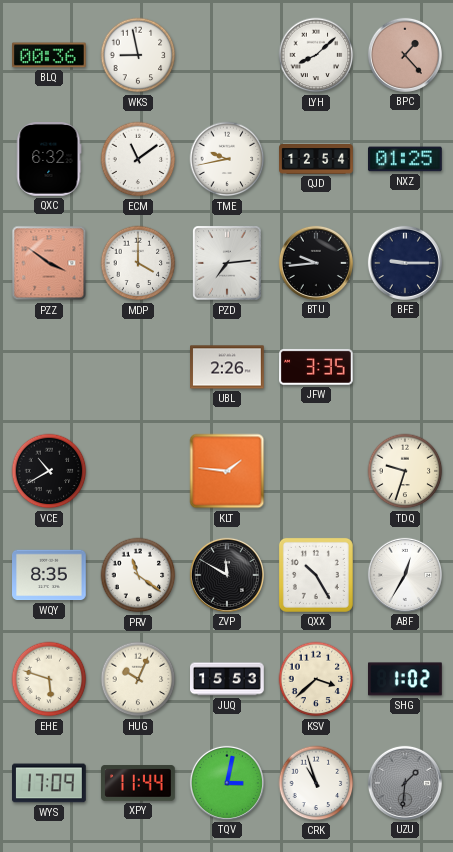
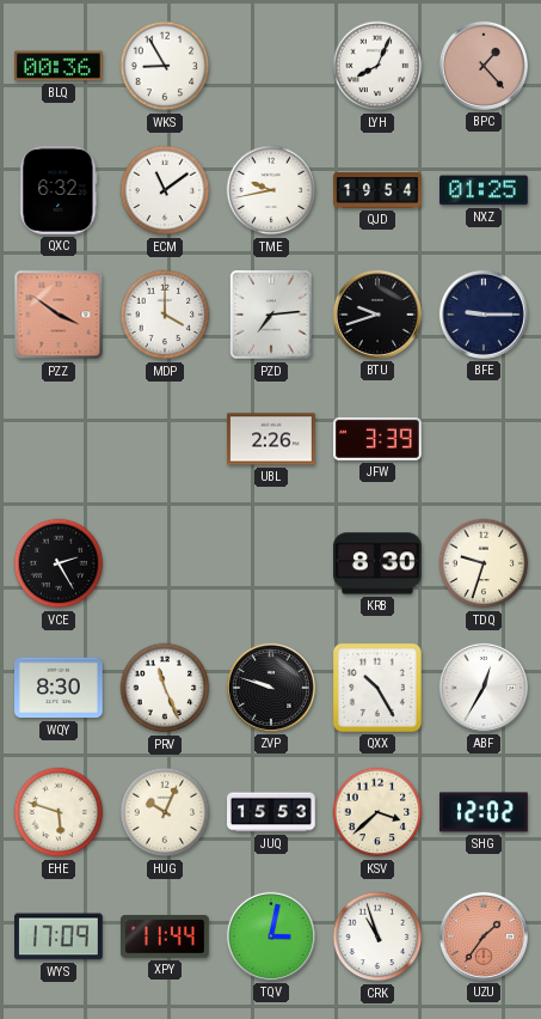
WKS: 8:58 -> 8:55
LYH: 8:08 -> 8:04
QJD: 12:54 -> 19:54
BTU: 9:44 -> 9:42
JFW: 3:35 -> 3:39
VCE: 10:40 -> 2:25
KLT: 1:46 -> none
KRB: none -> 8:30
WQY: 8:35 -> 8:30
PRV: 11:21 -> 11:26
ZVP: 11:50 -> 9:48
SHG: 1:02 -> 12:02
UZU: 1:31 -> 1:36
UZU dial: grey -> salmon
